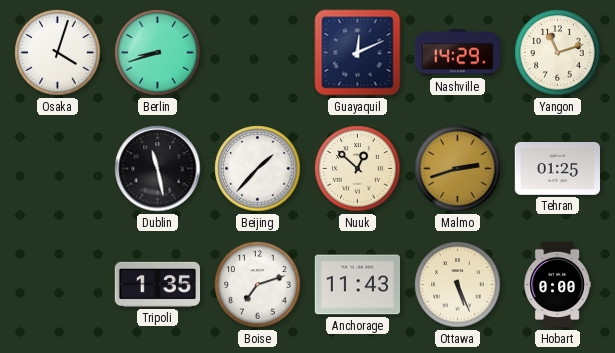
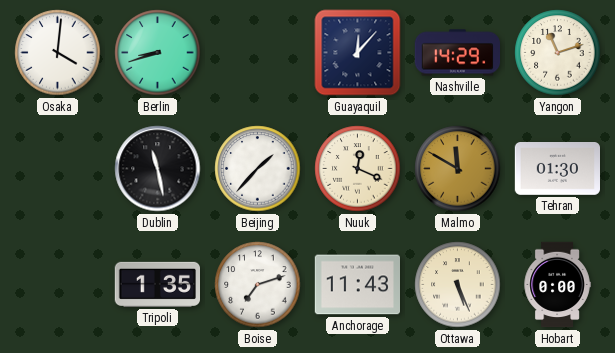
Osaka: 4:03 -> 4:01
Guayaquil: 12:11 -> 12:07
Nuuk: 12:52 -> 12:19
Malmo: 2:42 -> 11:50
Tehran: 01:25 -> 01:30
